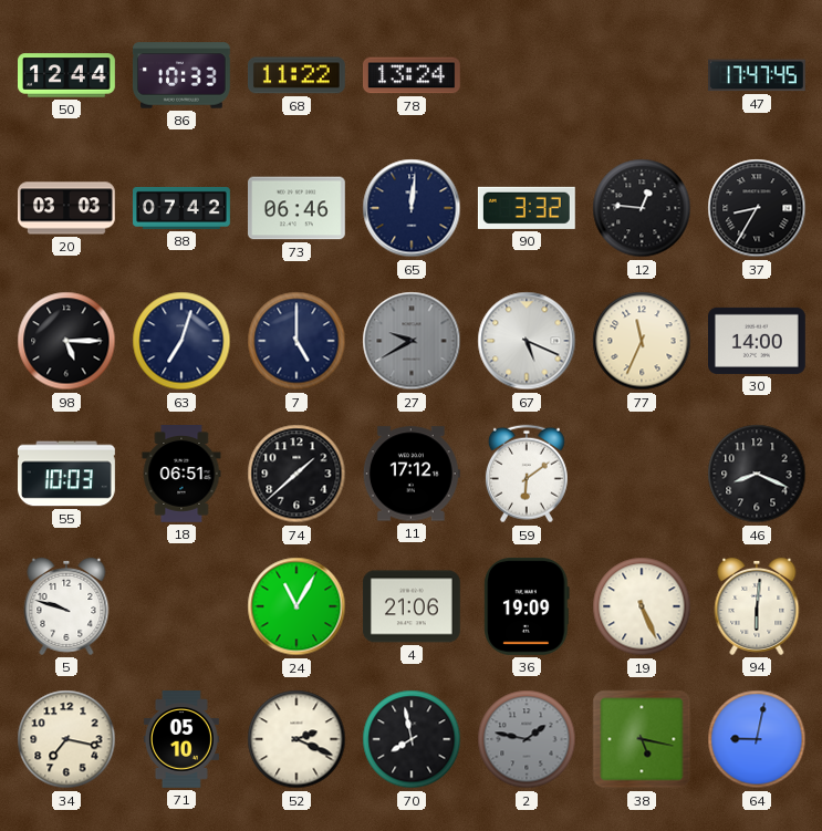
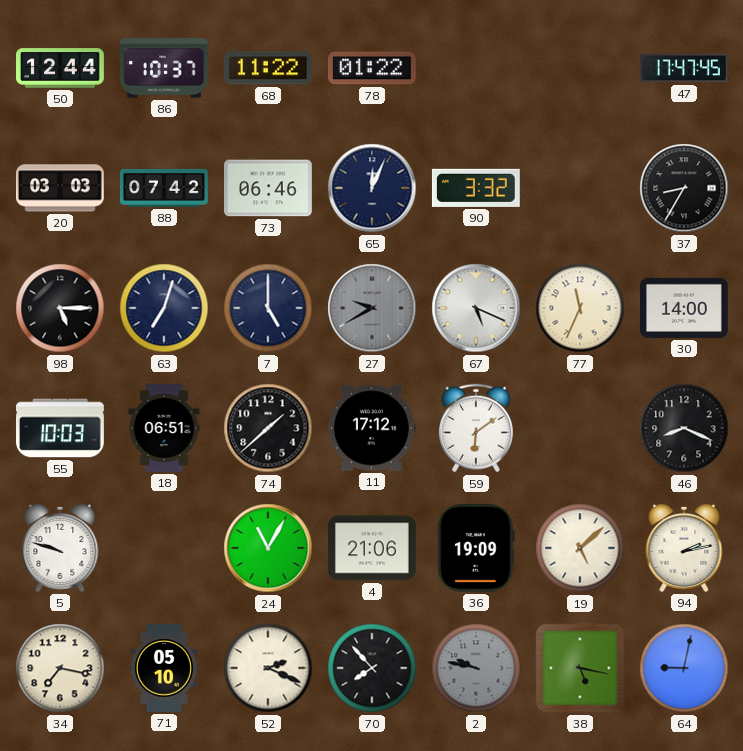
86: 10:33 -> 10:37
78: 13:24 -> 01:22
65: 12:01 -> 12:04
12: 12:46 -> none
19: 5:26 -> 5:08
94: 6:01 -> 2:13
70: 7:58 -> 7:53
2: 1:47 -> 9:47
